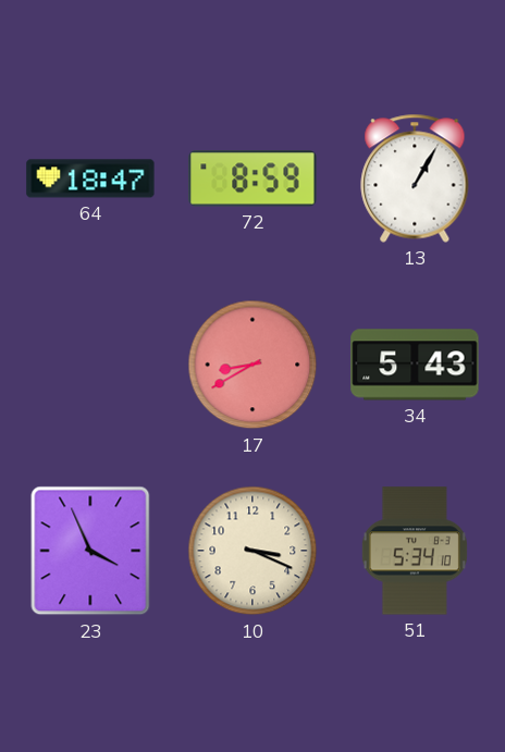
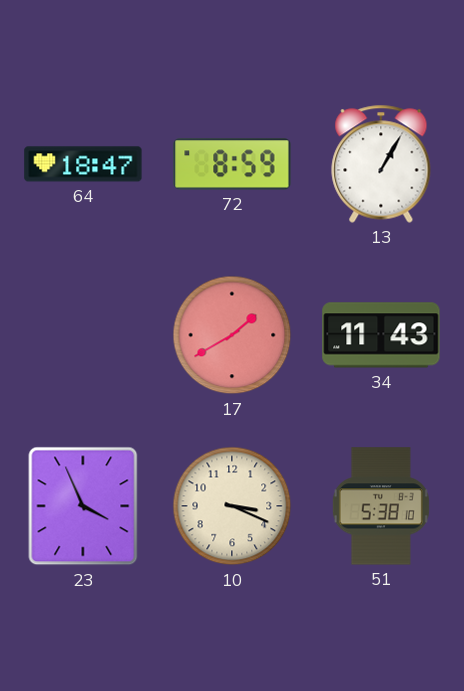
17: 8:40 -> 1:40
34: 5:43 -> 11:43
51: 5:34 -> 5:38
